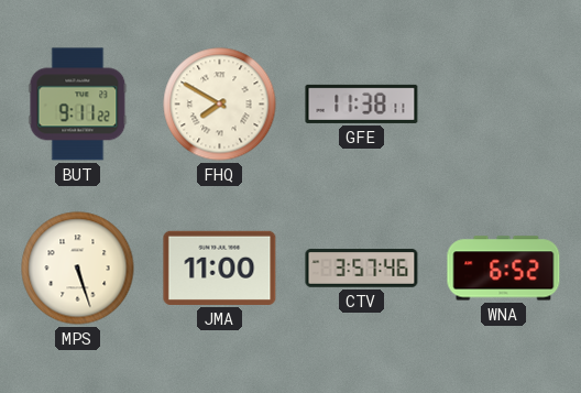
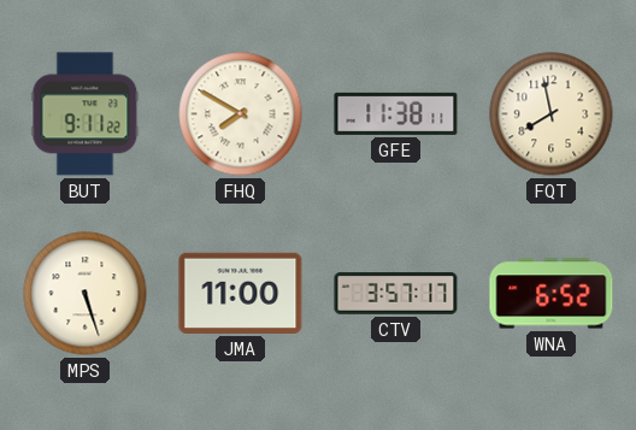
FQT: none -> 7:58
CTV: 3:57:46 -> 3:57:17
